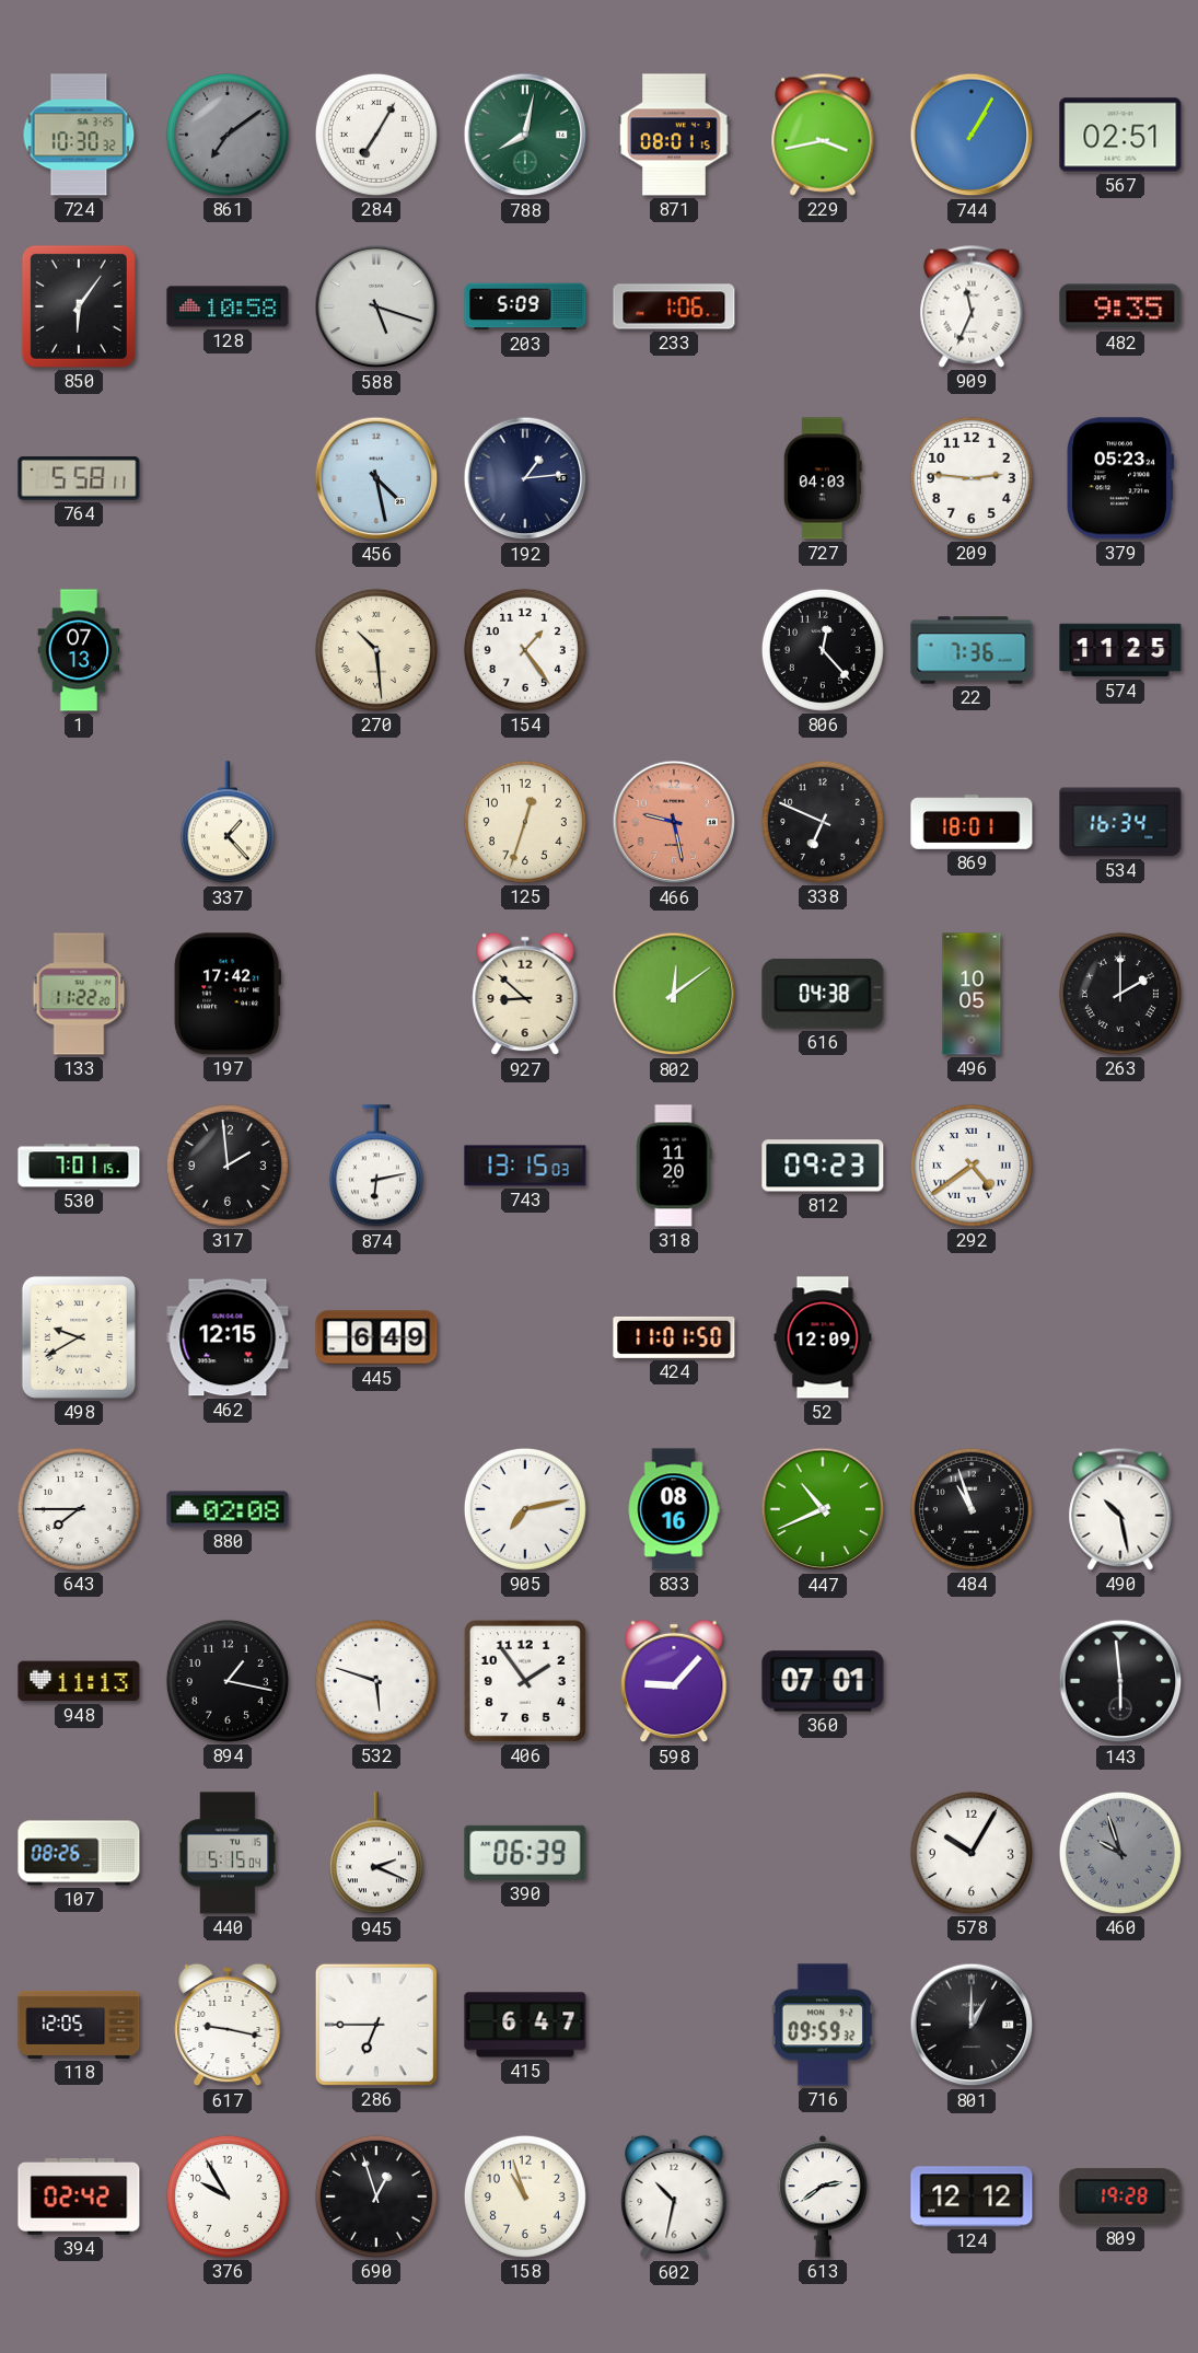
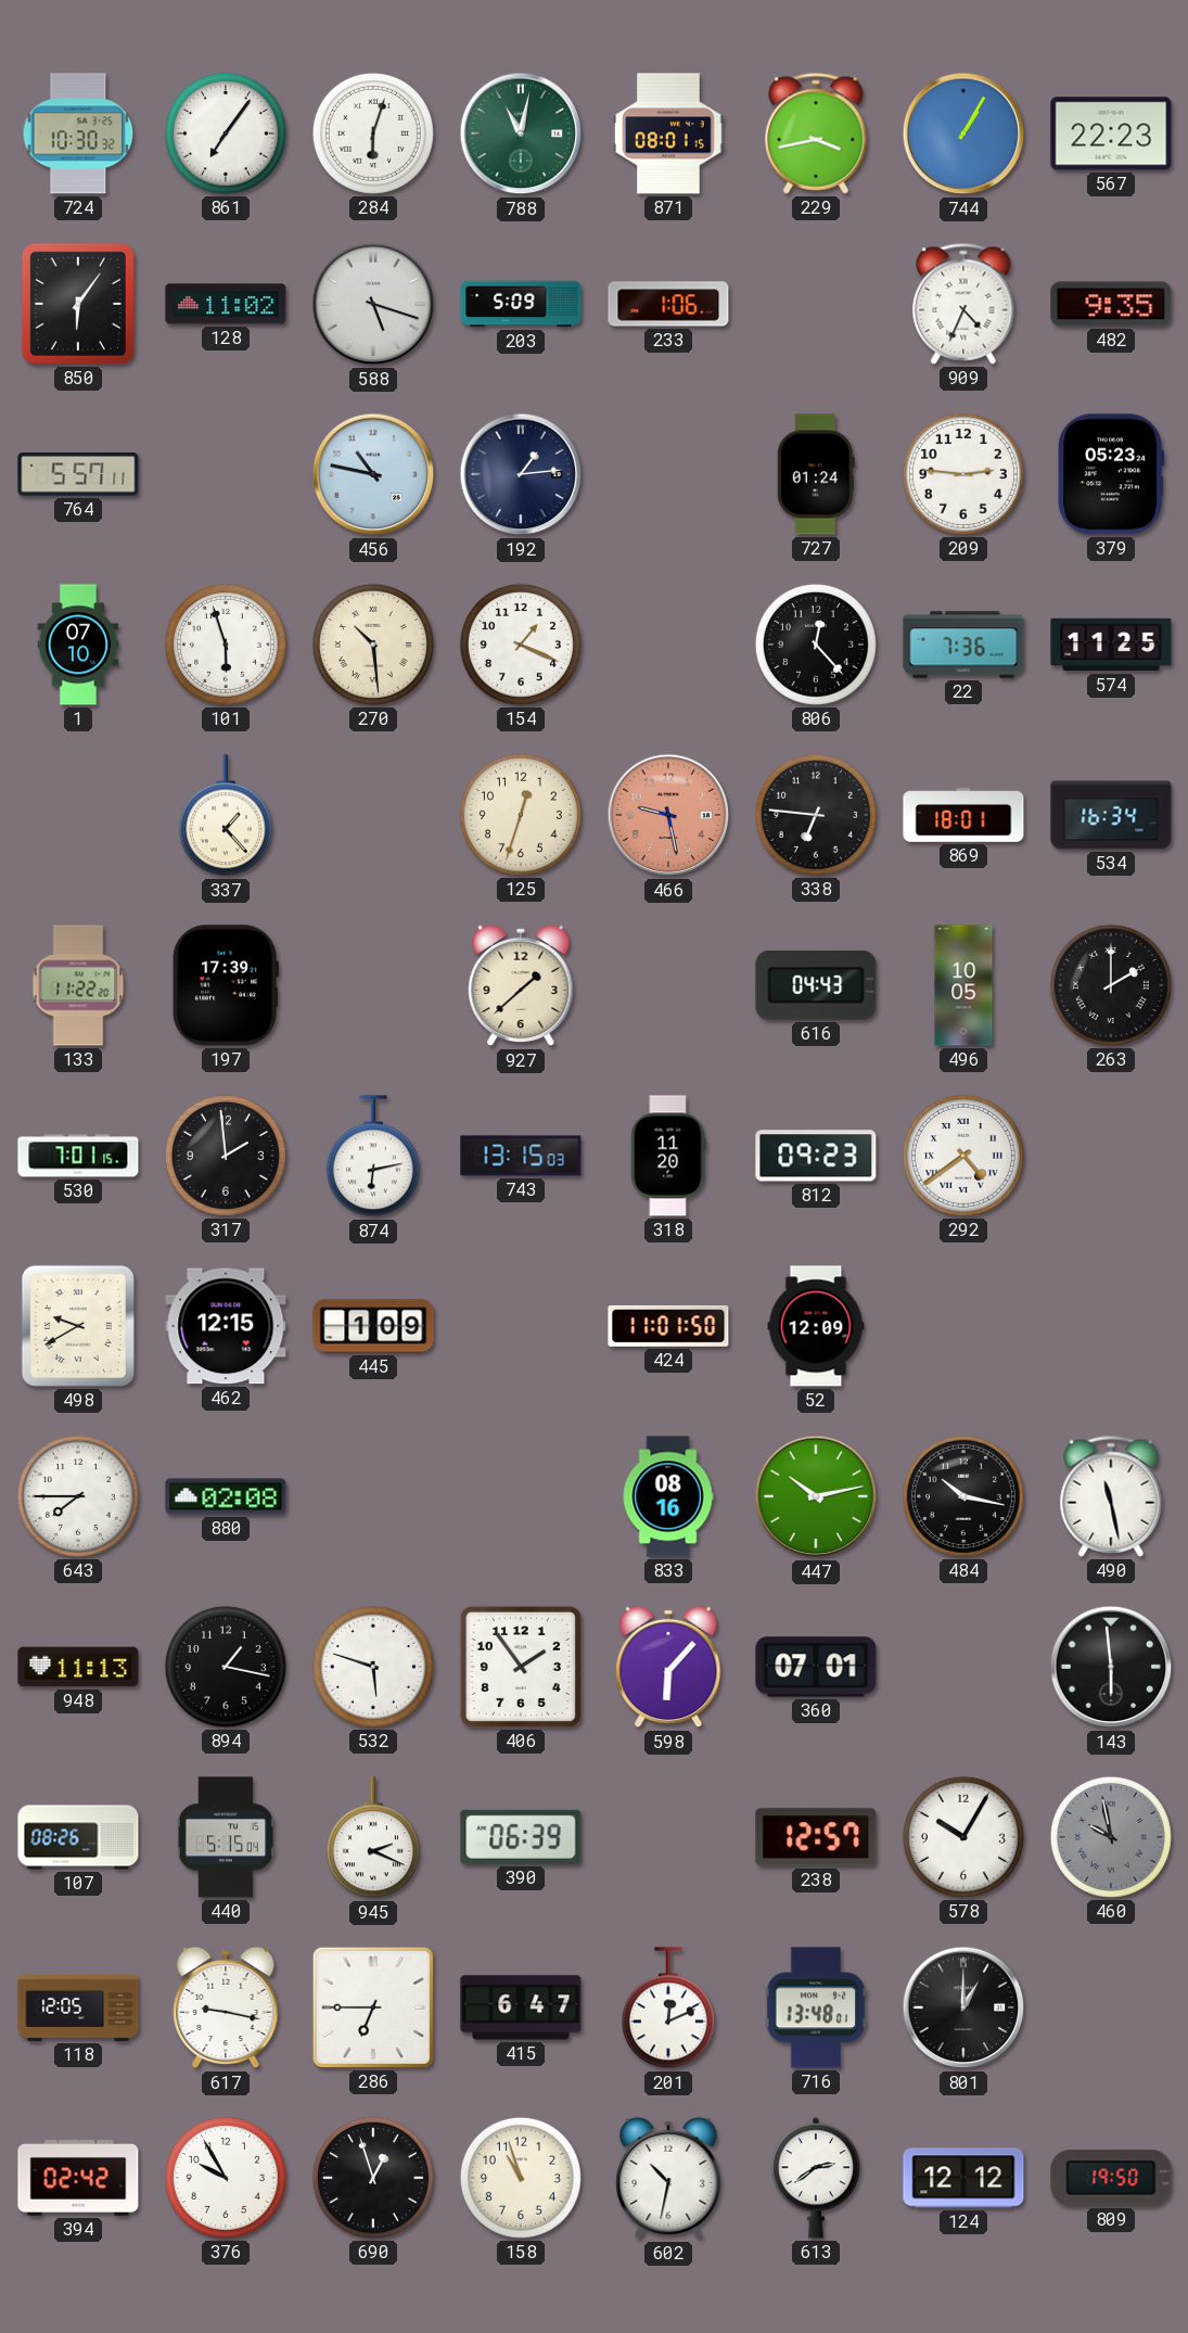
861: 7:09 -> 7:06
861 dial: grey -> white
284: 7:05 -> 6:03
788: 8:02 -> 11:02
567: 02:51 -> 22:23
128: 10:58 -> 11:02
909: 11:34 -> 4:34
764: 5:58 -> 5:57
456: 4:28 -> 10:47
727: 04:03 -> 01:24
1: 07:13 -> 07:10
101: none -> 5:57
154: 1:24 -> 1:19
338: 6:49 -> 6:46
197: 17:42 -> 17:39
927: 8:52 -> 1:38
802: 12:09 -> none
616: 04:38 -> 04:43
445: 6:49 -> 1:09
905: 7:13 -> none
447: 10:41 -> 10:13
484: 10:57 -> 10:17
490: 10:28 -> 11:28
598: 9:07 -> 6:07
238: none -> 12:57
460: 9:57 -> 9:58
201: none -> 12:11
716: 09:59 -> 13:48
809: 19:28 -> 19:50
